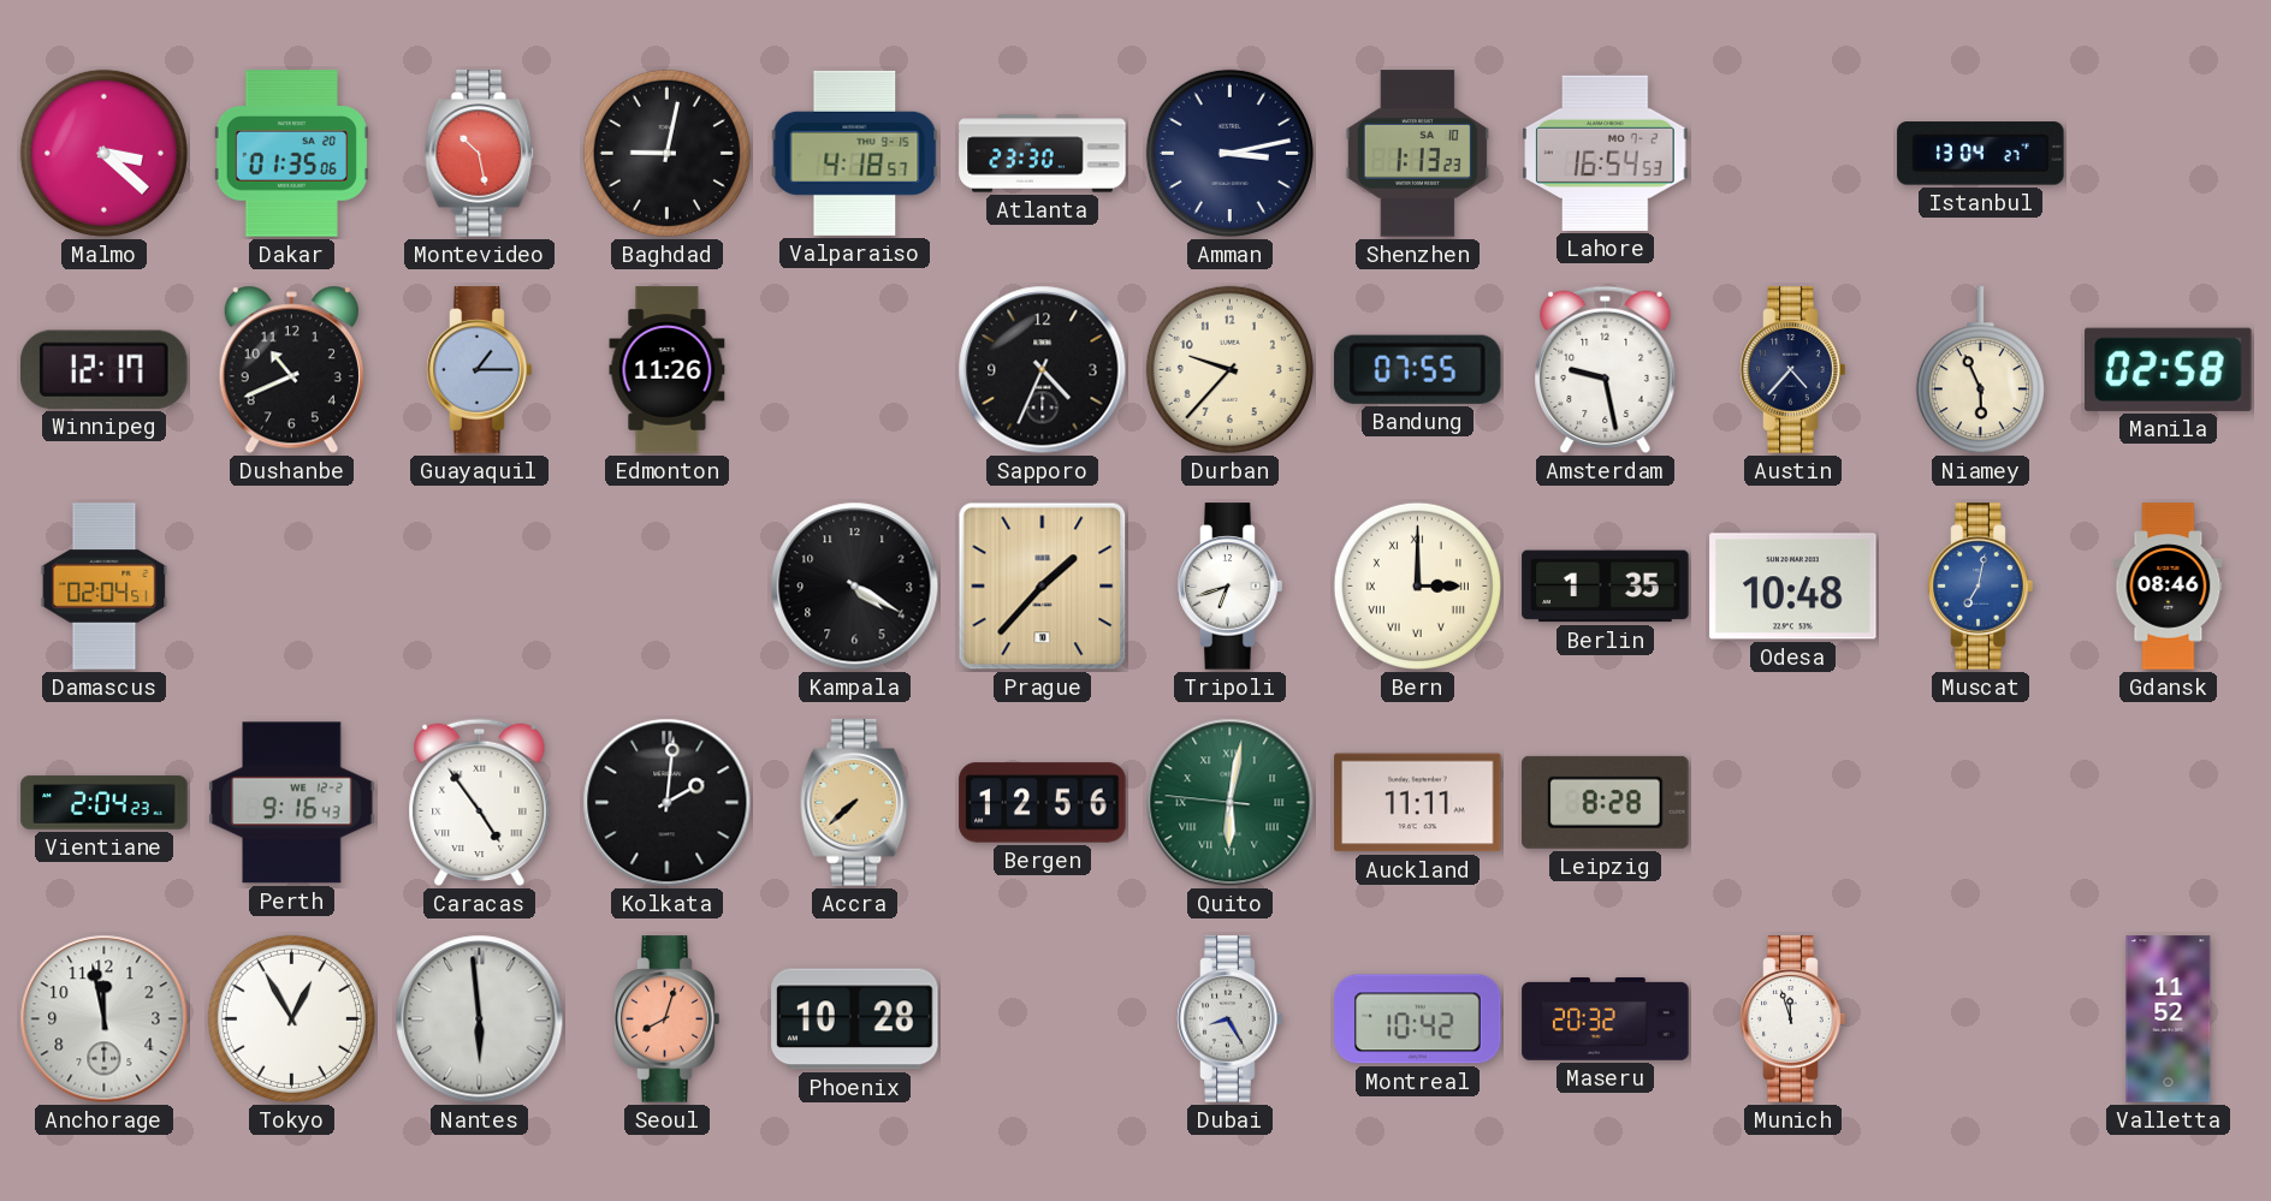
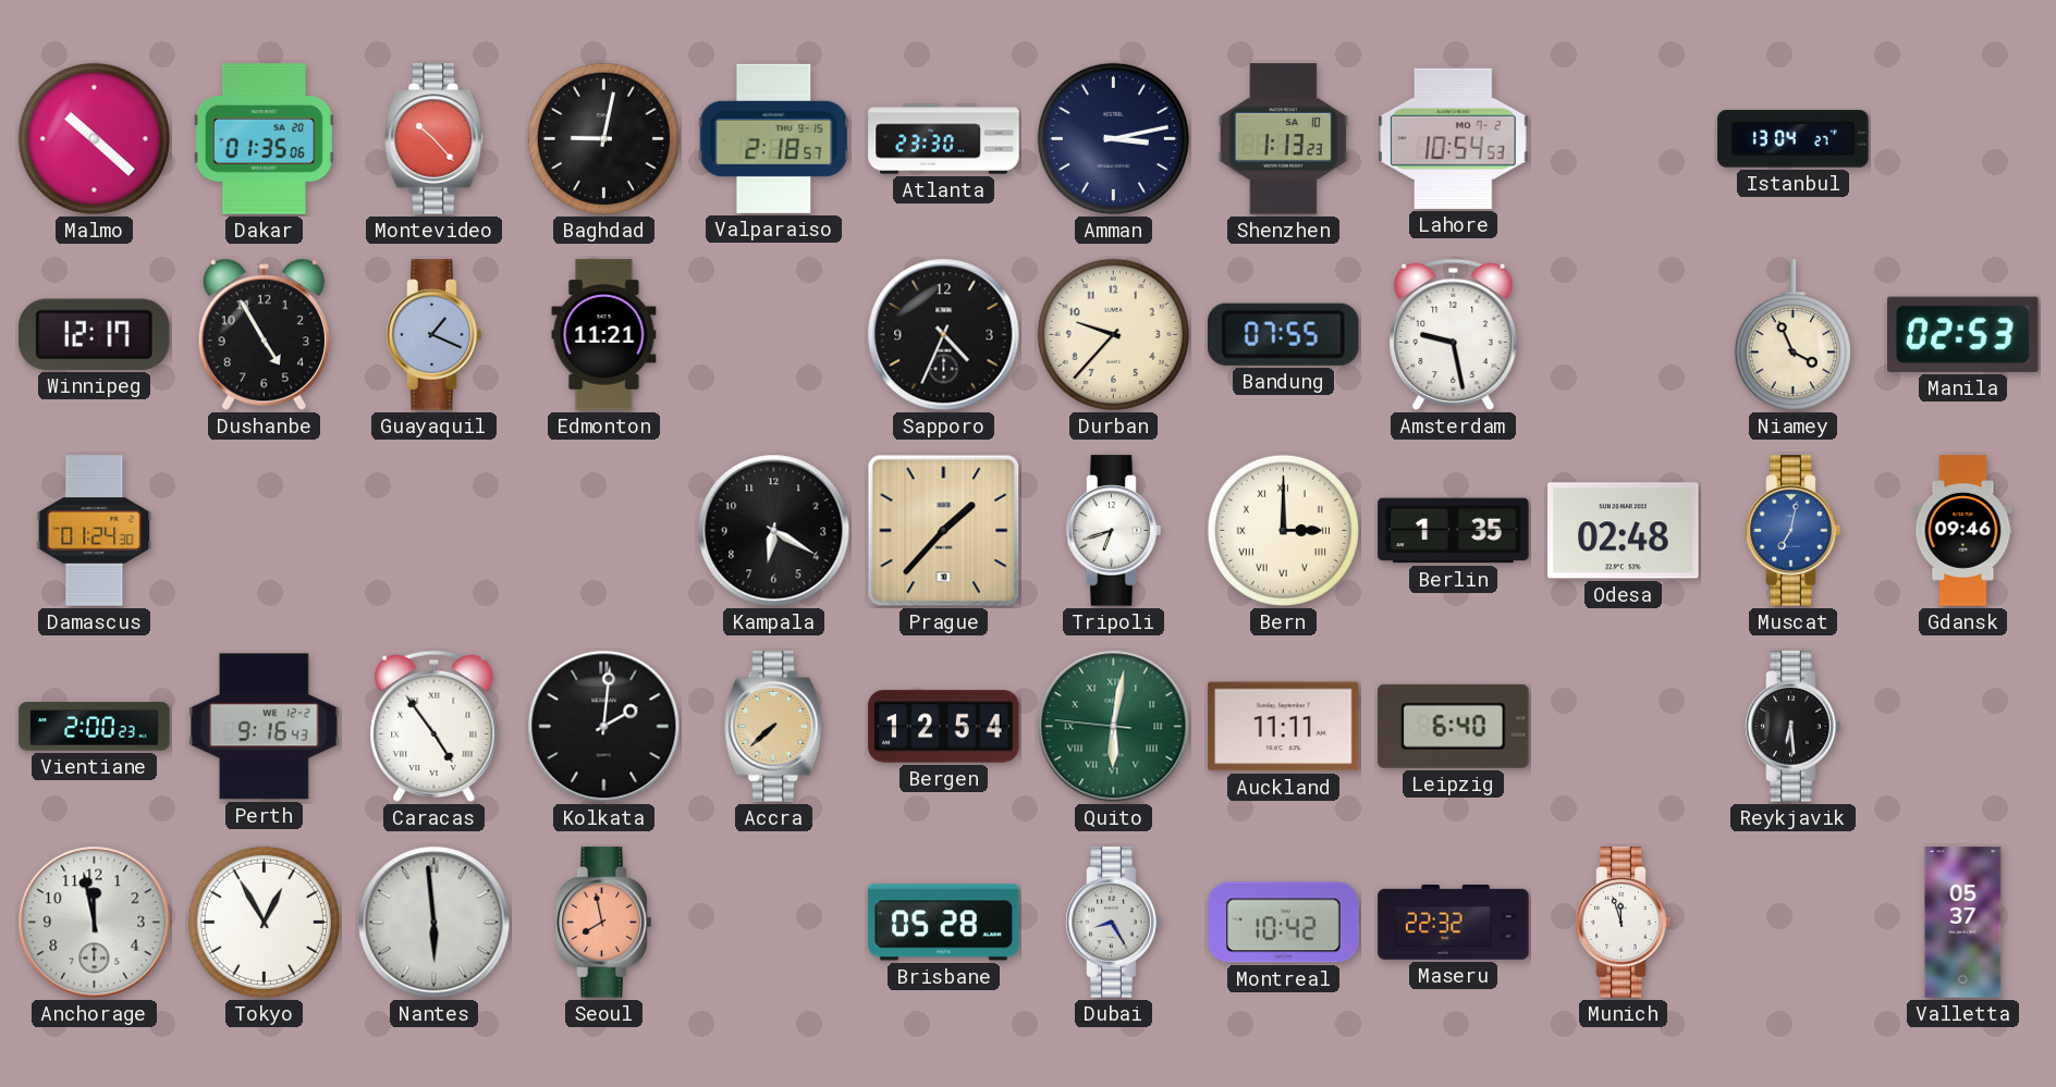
Malmo: 3:22 -> 10:22
Montevideo: 10:28 -> 10:23
Valparaiso: 4:18 -> 2:18
Lahore: 16:54 -> 10:54
Dushanbe: 10:41 -> 4:55
Guayaquil: 1:15 -> 1:19
Edmonton: 11:26 -> 11:21
Austin: 4:37 -> none
Niamey: 5:56 -> 3:56
Manila: 02:58 -> 02:53
Damascus: 02:04 -> 01:24
Kampala: 4:20 -> 6:20
Odesa: 10:48 -> 02:48
Gdansk: 08:46 -> 09:46
Vientiane: 2:04 -> 2:00
Bergen: 12:56 -> 12:54
Leipzig: 8:28 -> 6:40
Reykjavik: none -> 6:29
Seoul: 8:03 -> 7:58
Phoenix: 10:28 -> none
Brisbane: none -> 05:28
Maseru: 20:32 -> 22:32
Valletta: 11:52 -> 05:37
